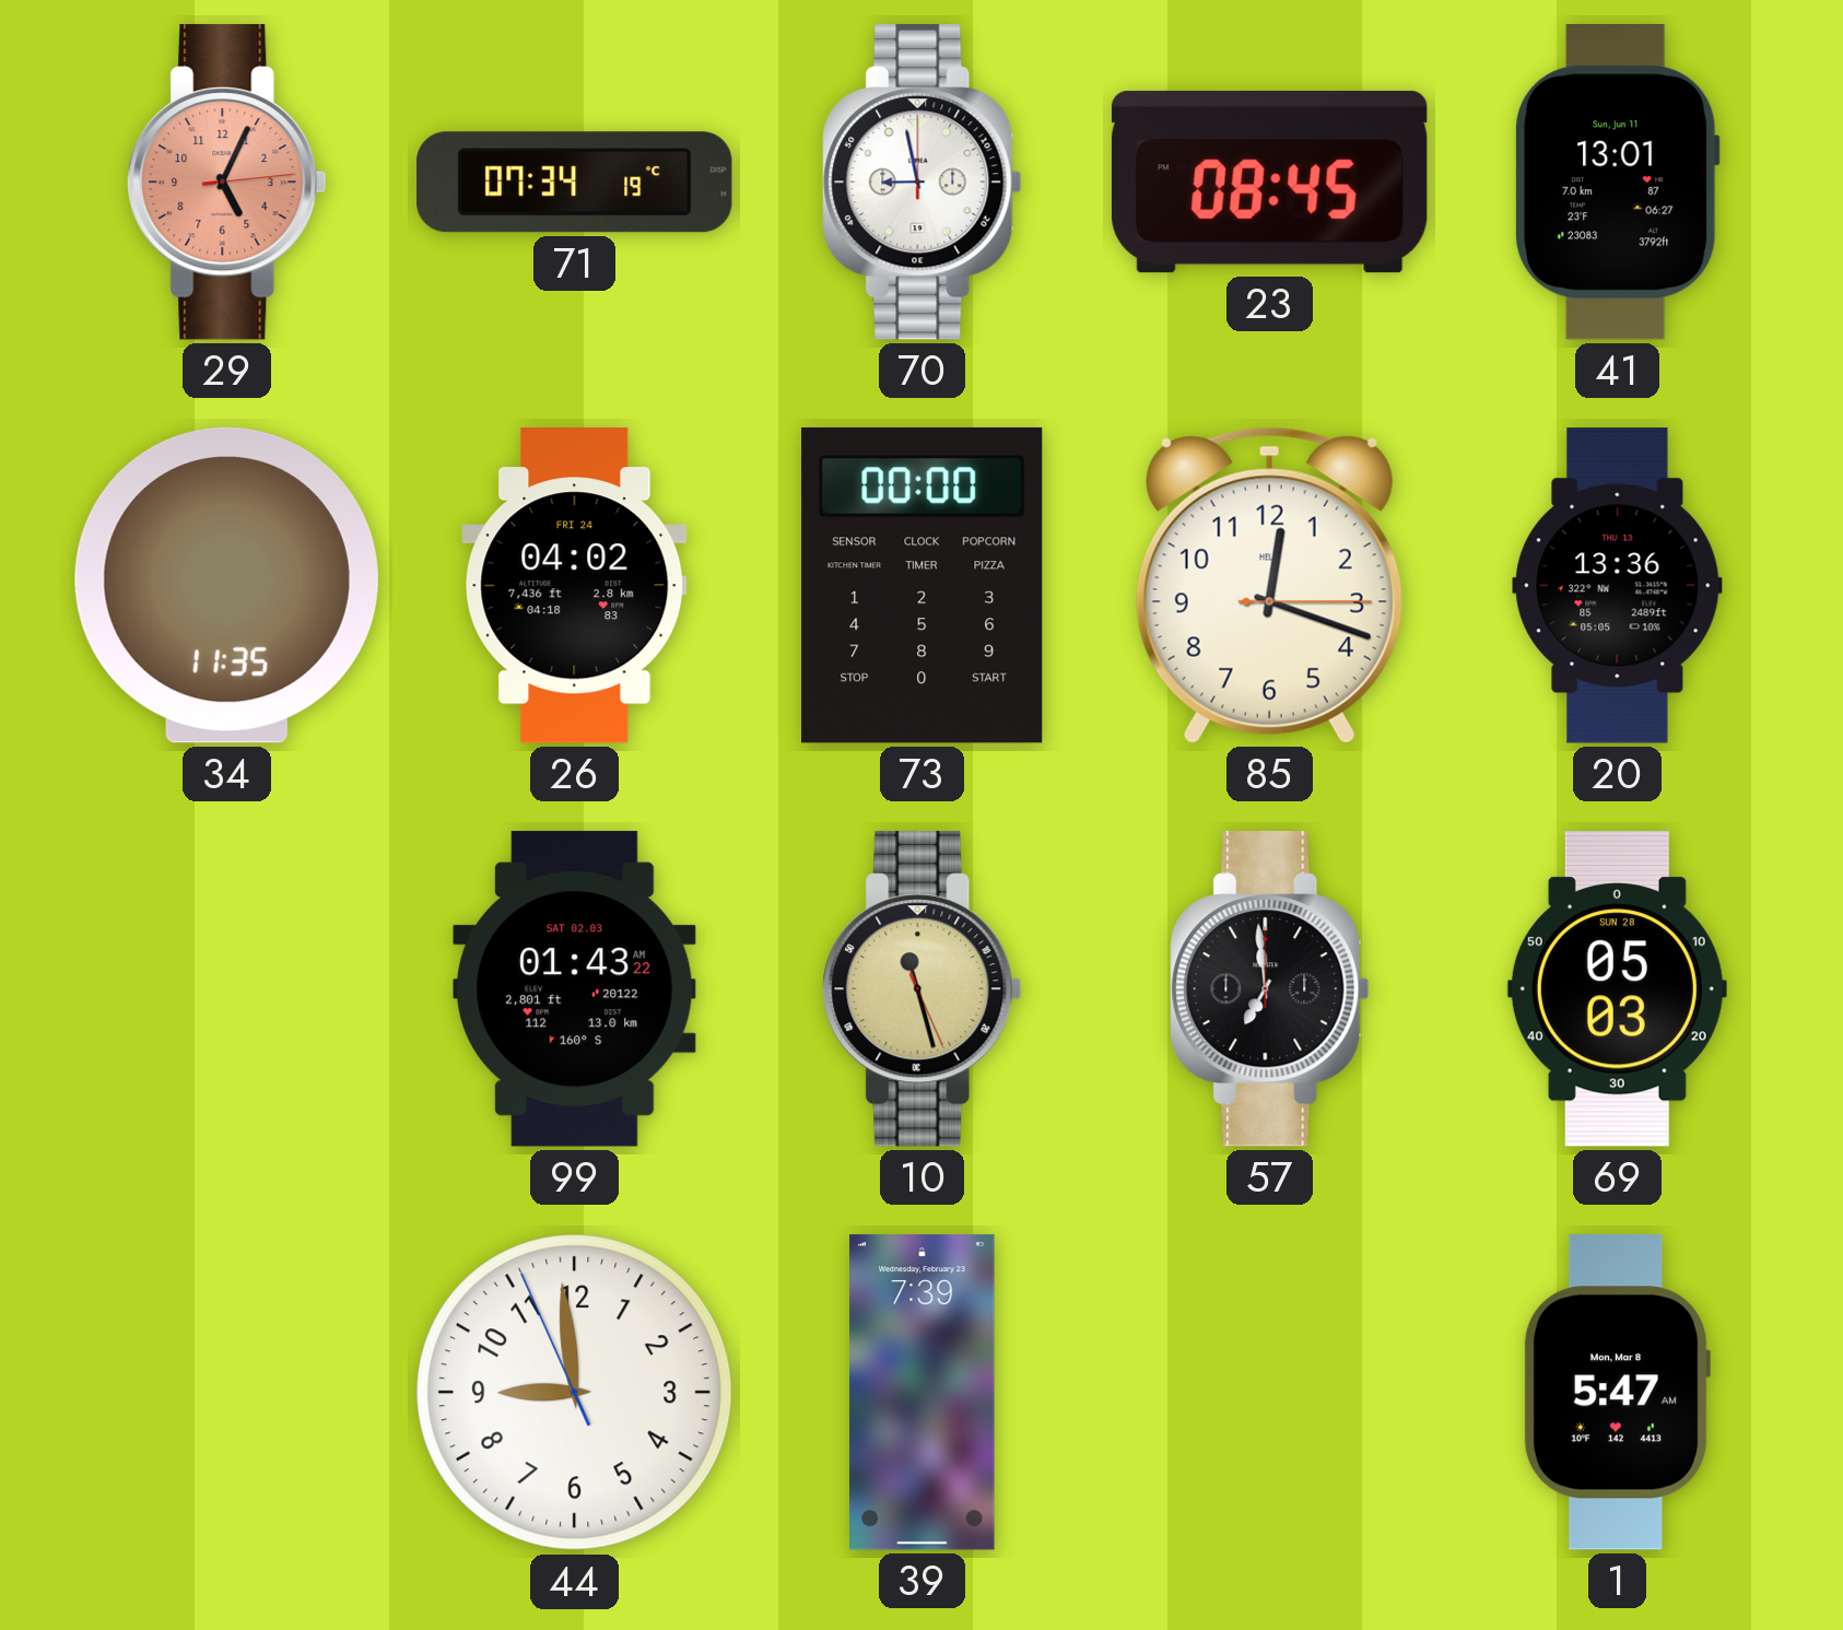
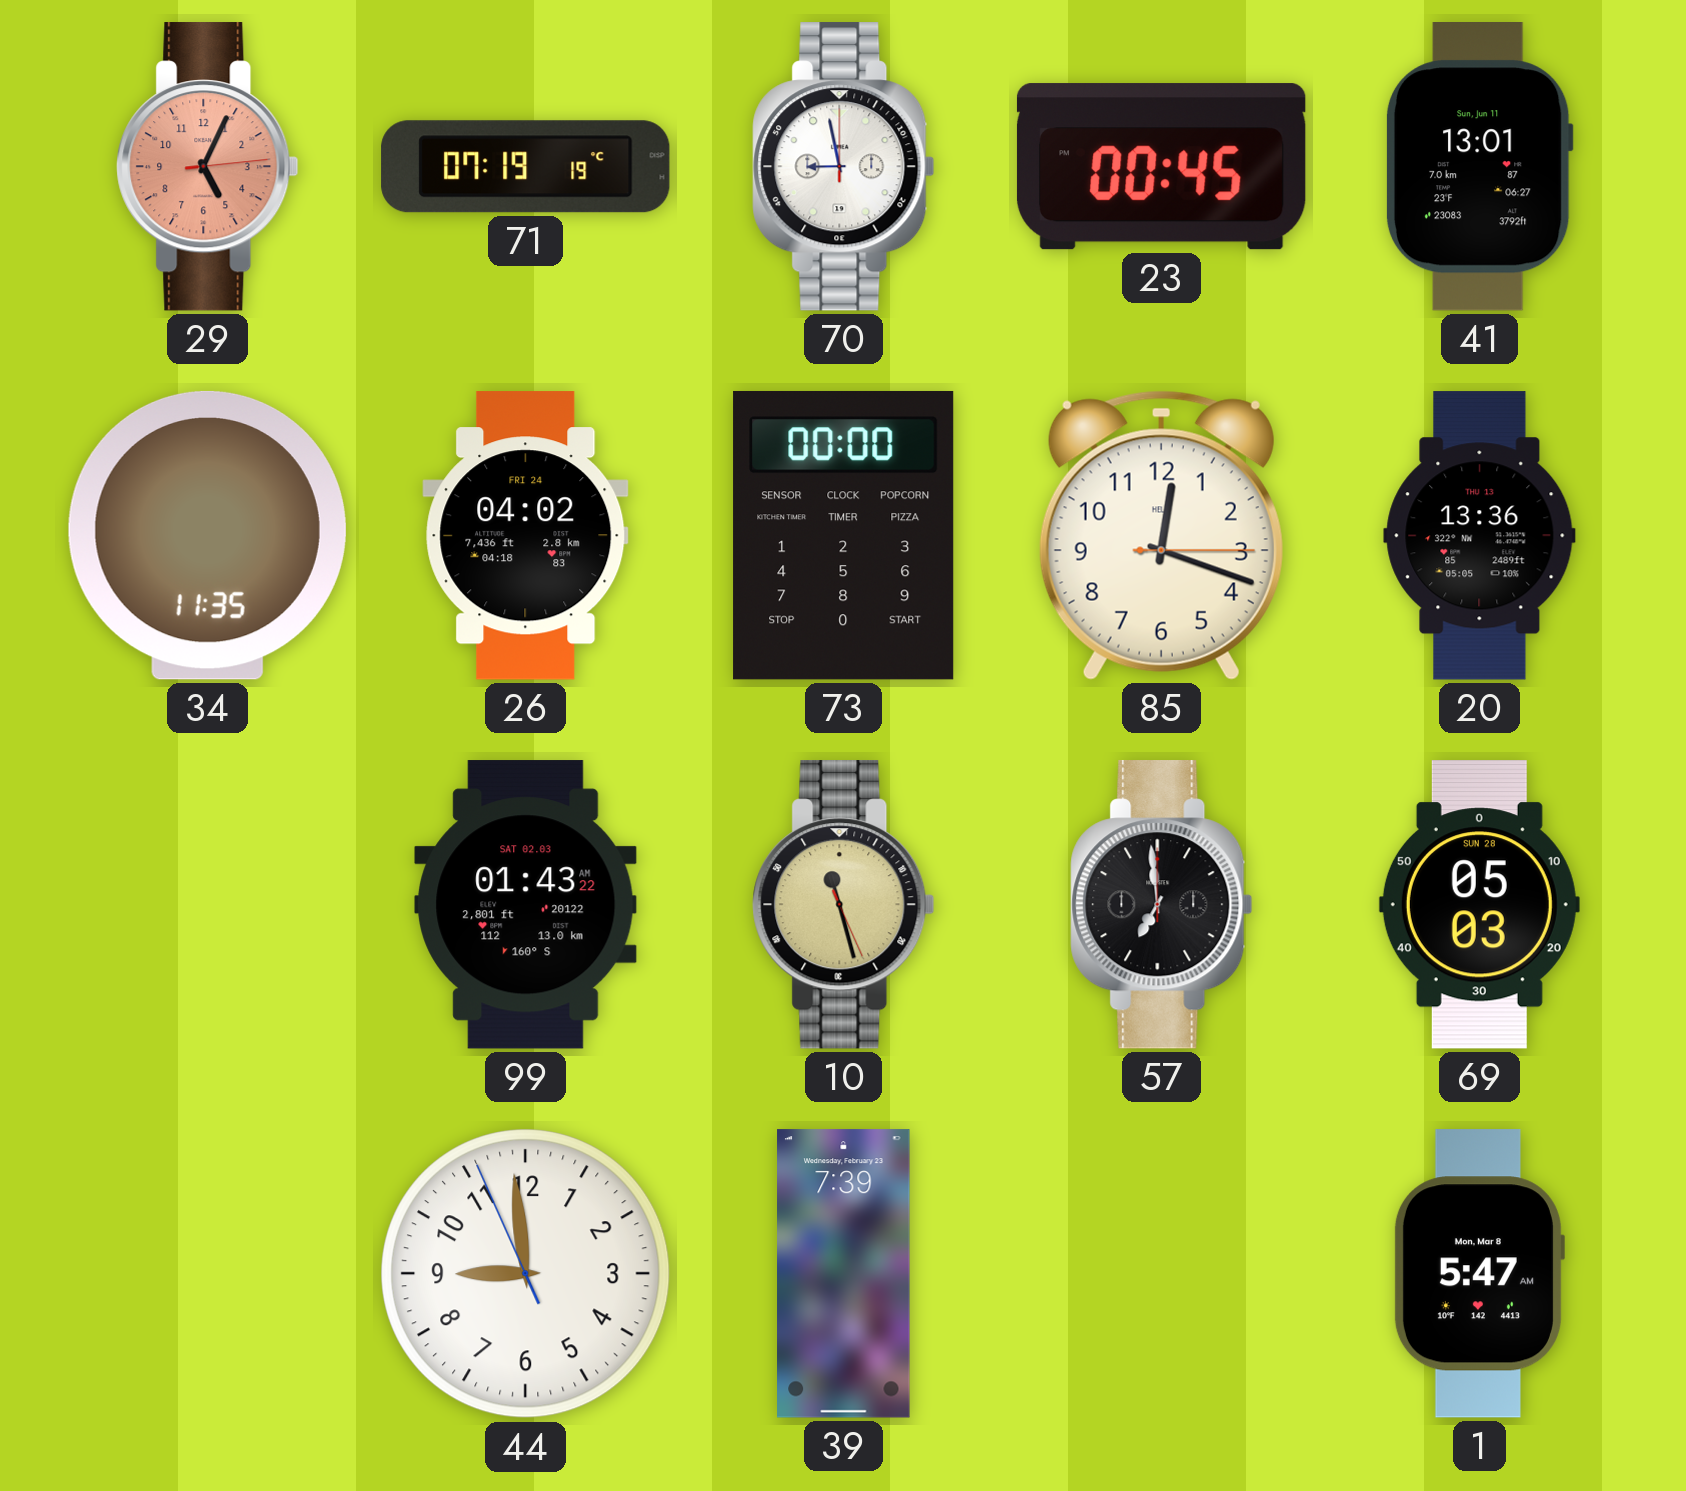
71: 07:34 -> 07:19
23: 08:45 -> 00:45
